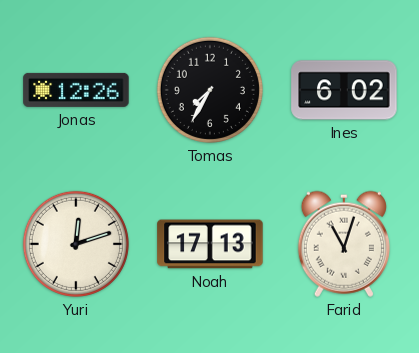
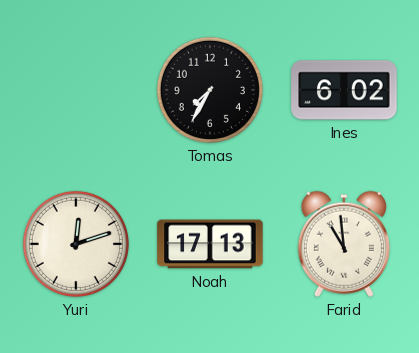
Jonas: 12:26 -> none
Farid: 11:03 -> 10:59
